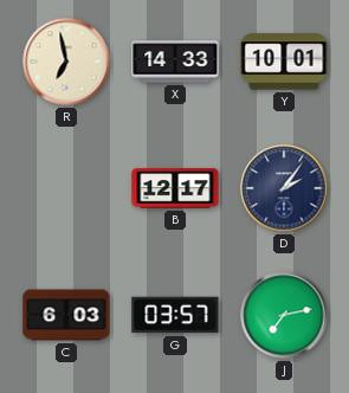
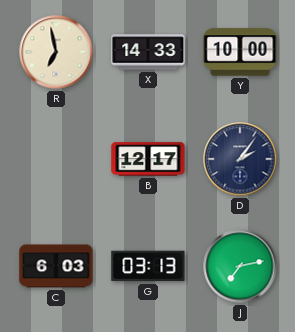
Y: 10:01 -> 10:00
G: 03:57 -> 03:13
